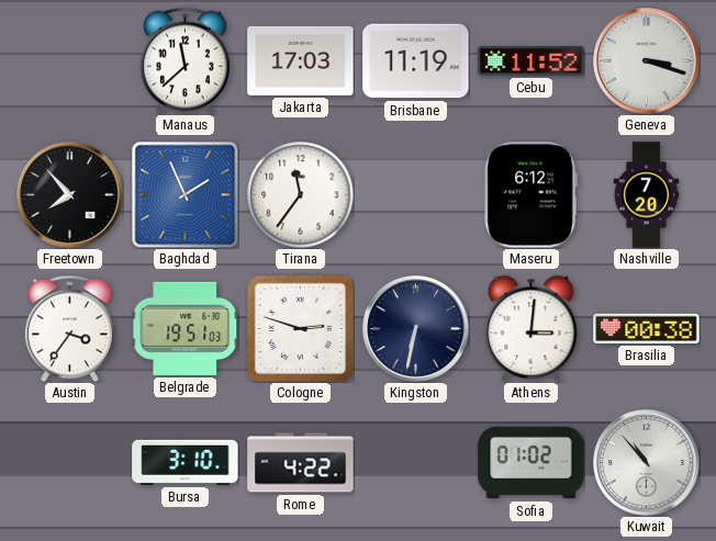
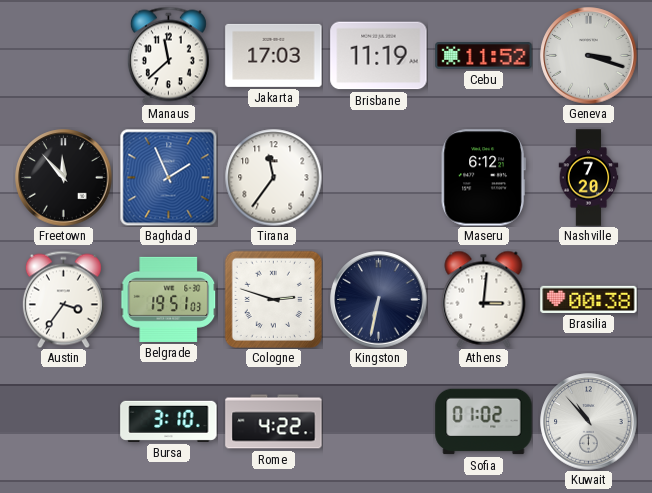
Freetown: 7:53 -> 11:53
